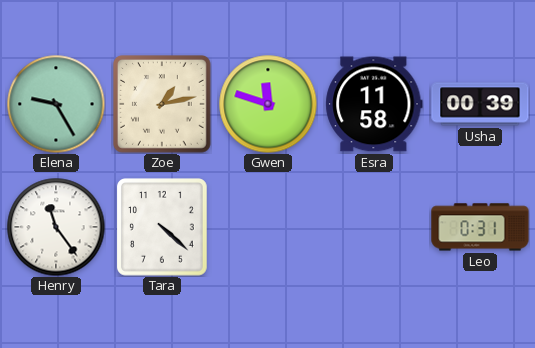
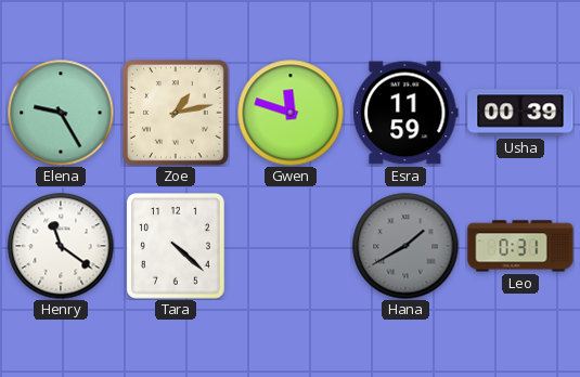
Esra: 11:58 -> 11:59
Henry: 11:24 -> 11:21
Hana: none -> 1:40
